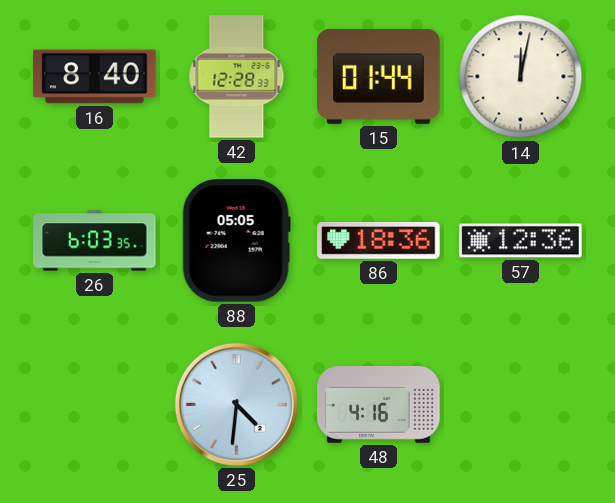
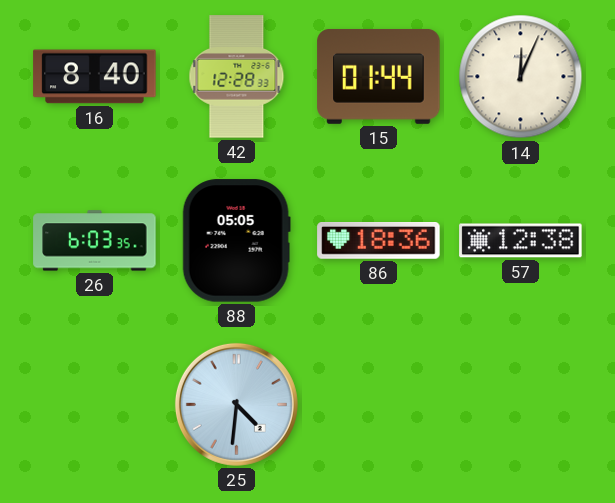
14: 12:02 -> 12:04
57: 12:36 -> 12:38
48: 4:16 -> none
